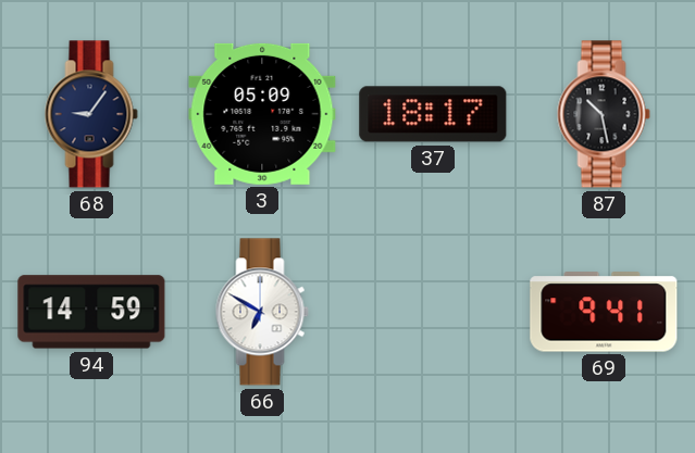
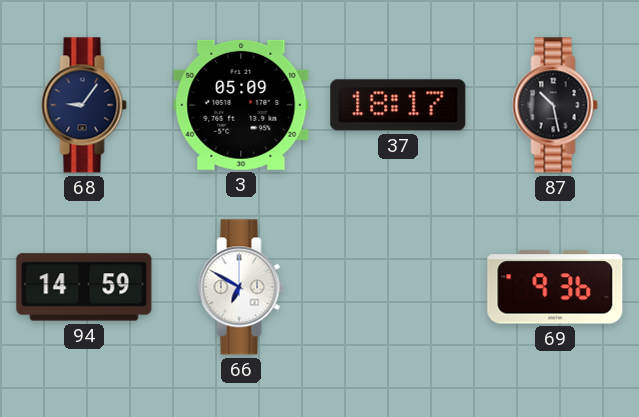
69: 9:41 -> 9:36
